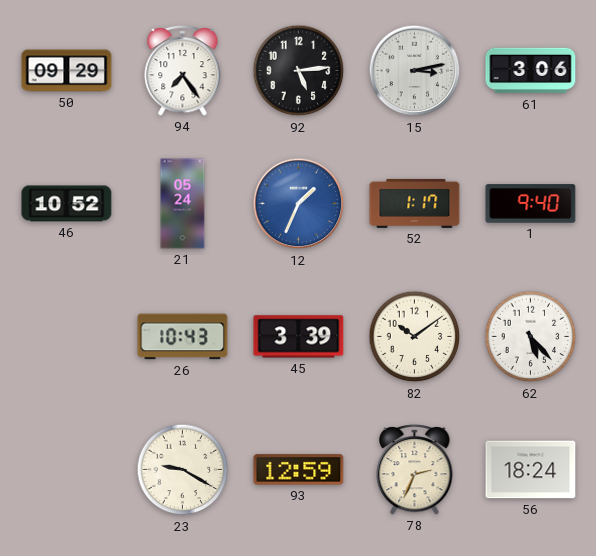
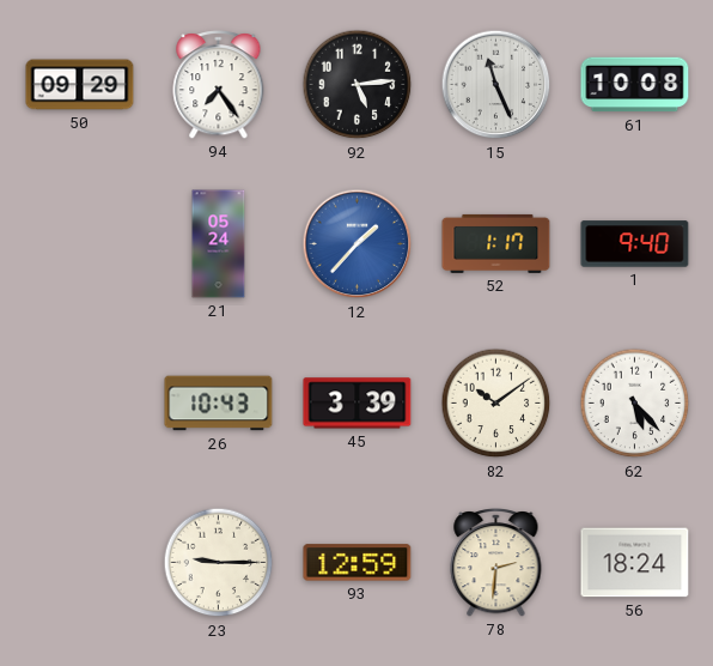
15: 3:13 -> 11:26
61: 3:06 -> 10:08
46: 10:52 -> none
12: 1:34 -> 1:37
23: 9:20 -> 9:15
78: 2:34 -> 2:31
